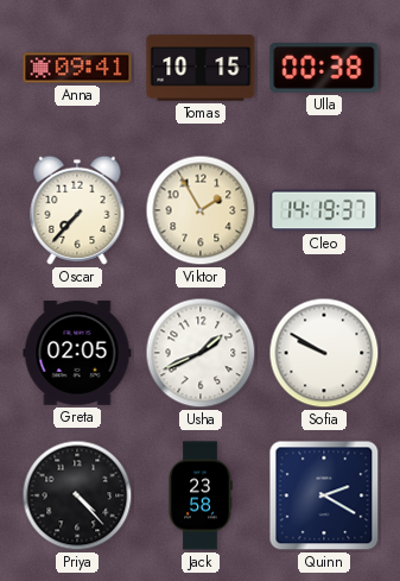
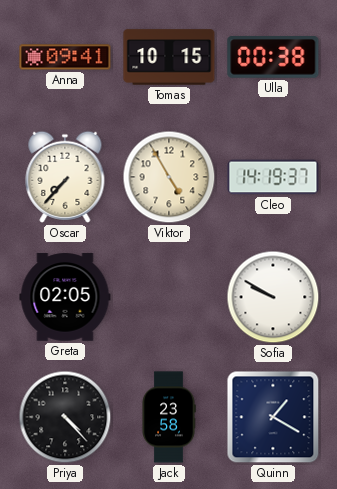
Viktor: 1:55 -> 4:55
Usha: 1:41 -> none
Quinn: 2:20 -> 1:20
